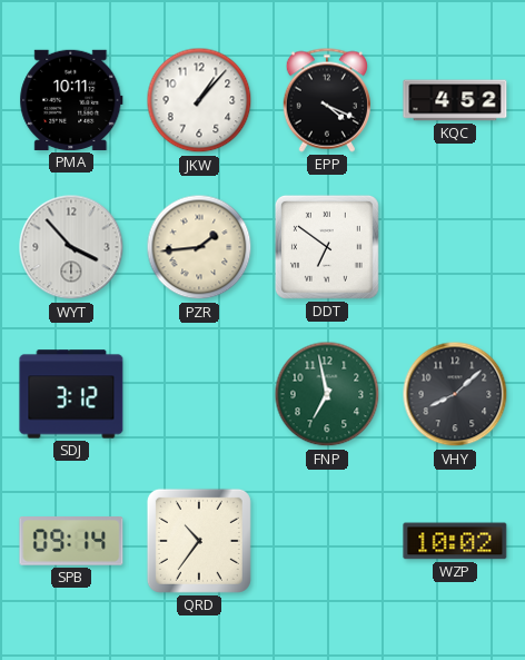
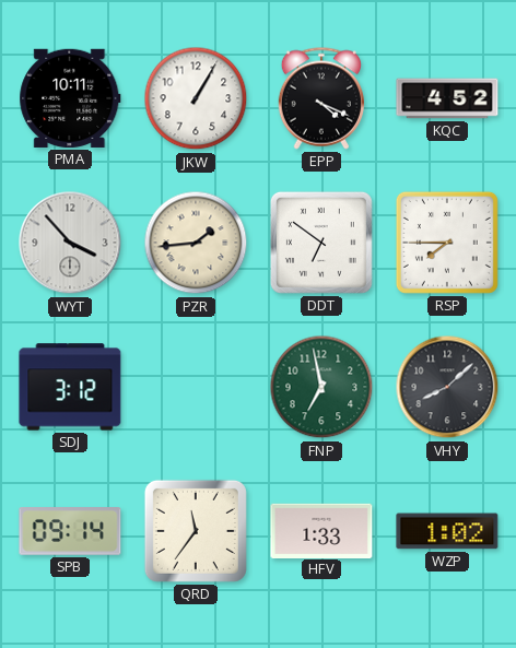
JKW: 1:07 -> 1:05
RSP: none -> 7:45
QRD: 10:36 -> 11:36
HFV: none -> 1:33
WZP: 10:02 -> 1:02
